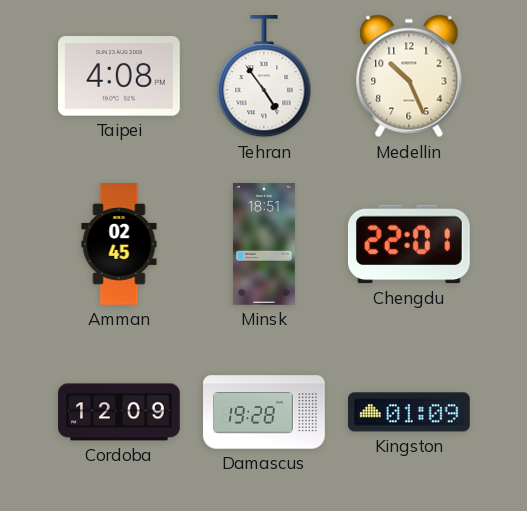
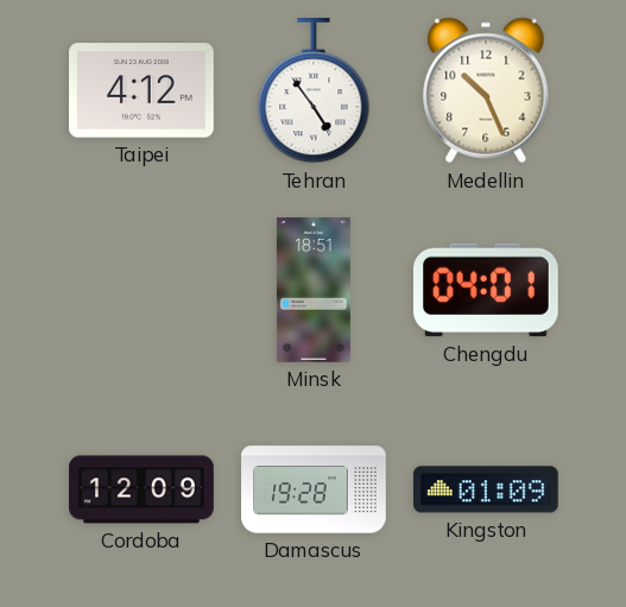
Taipei: 4:08 -> 4:12
Amman: 02:45 -> none
Chengdu: 22:01 -> 04:01
